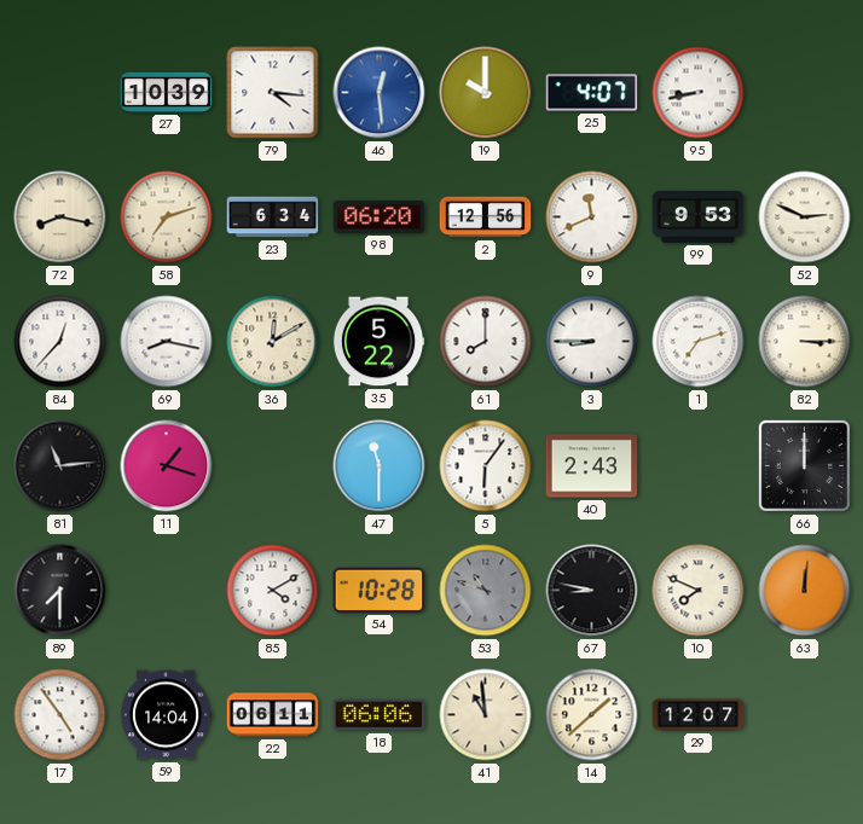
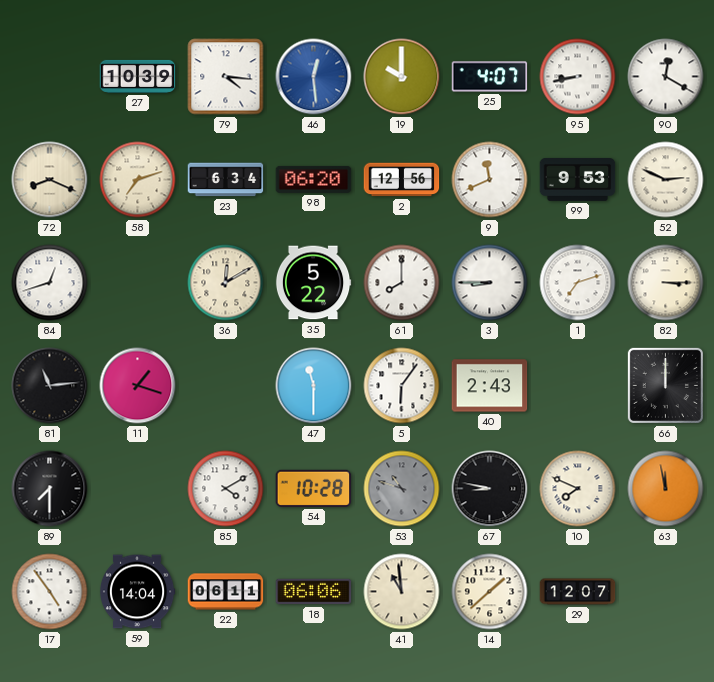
90: none -> 12:20
72: 8:17 -> 8:19
84: 12:37 -> 12:42
69: 8:17 -> none
63: 12:01 -> 11:58
